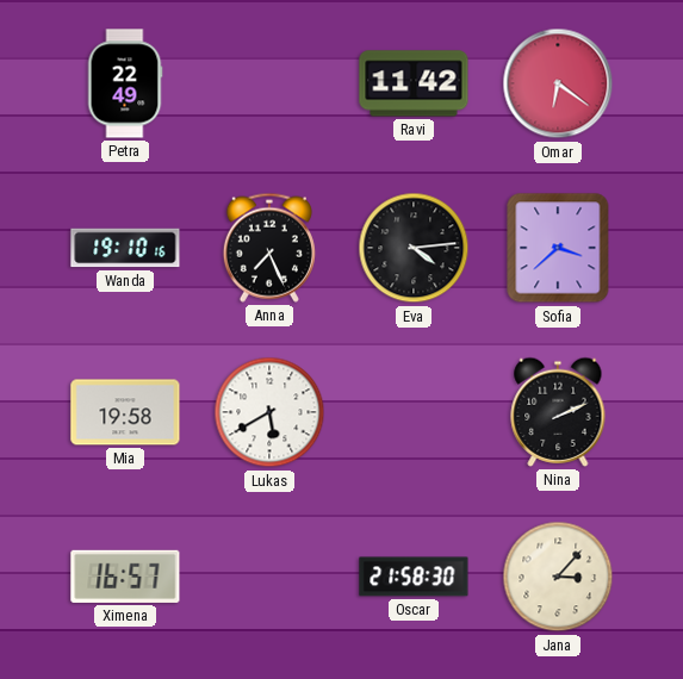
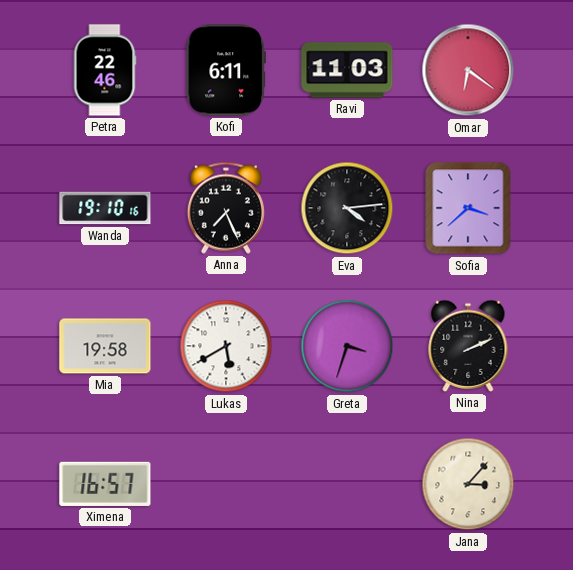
Petra: 22:49 -> 22:46
Kofi: none -> 6:11
Ravi: 11:42 -> 11:03
Greta: none -> 3:33
Oscar: 21:58 -> none
